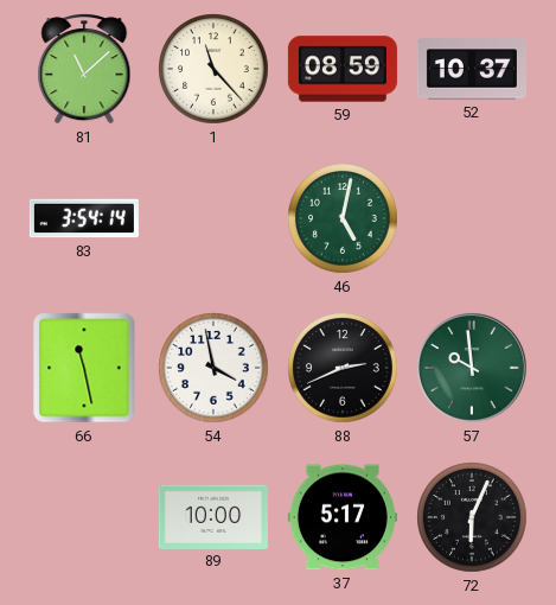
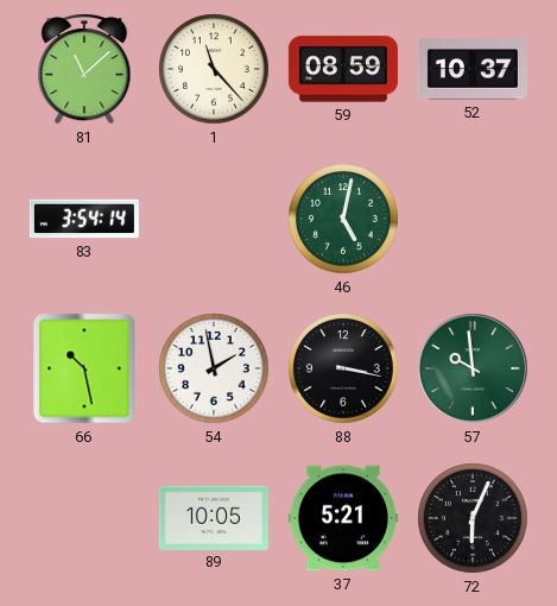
66: 11:28 -> 10:28
54: 3:58 -> 1:58
88: 2:41 -> 3:17
89: 10:00 -> 10:05
37: 5:17 -> 5:21
